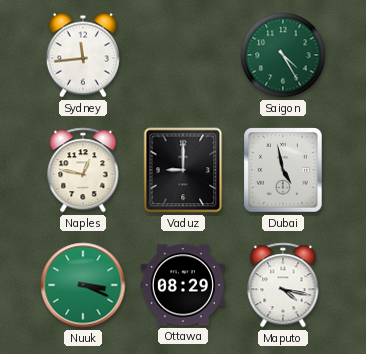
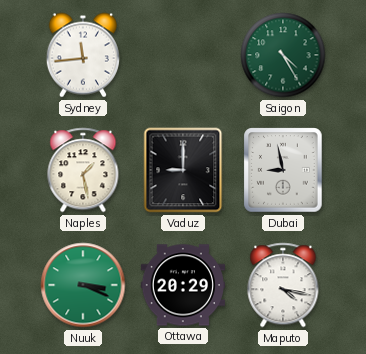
Naples: 12:47 -> 1:28
Dubai: 4:58 -> 8:58
Ottawa: 08:29 -> 20:29
